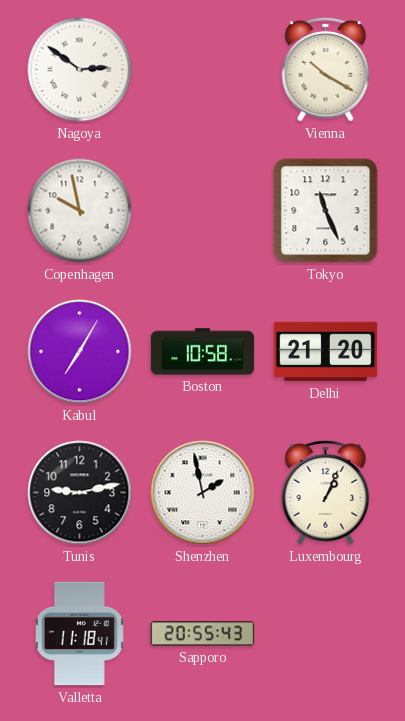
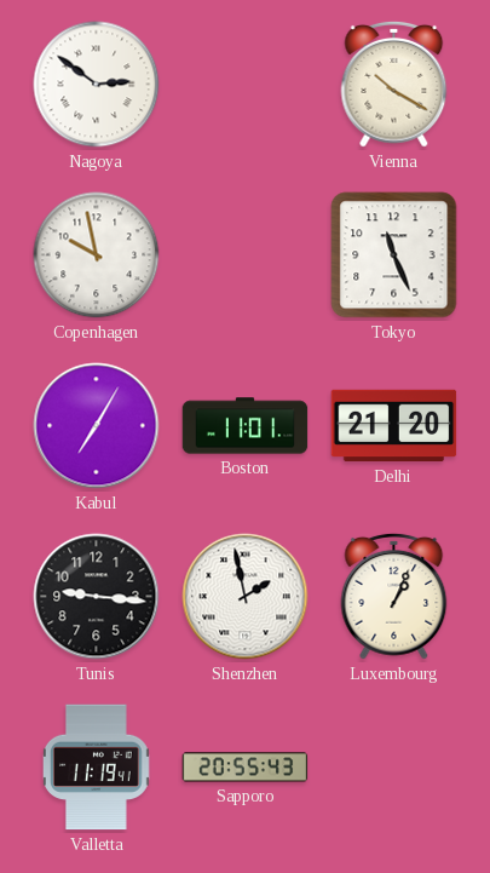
Boston: 10:58 -> 11:01
Tunis: 9:13 -> 9:16
Valletta: 11:18 -> 11:19
